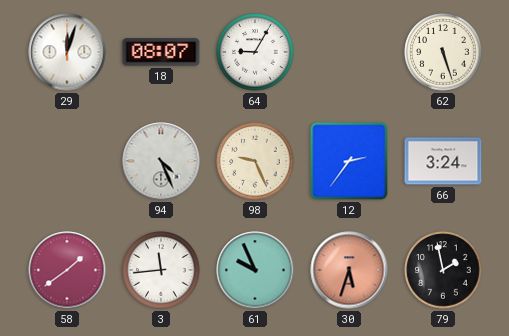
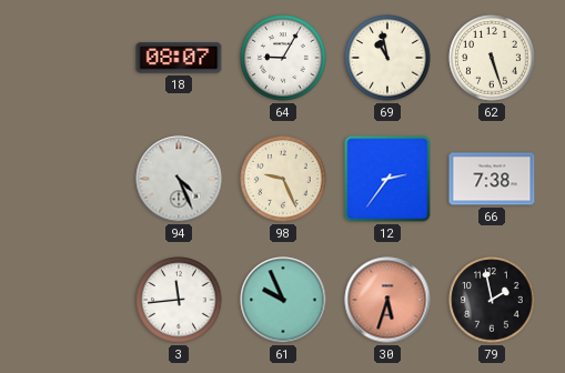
29: 12:03 -> none
69: none -> 10:58
66: 3:24 -> 7:38
58: 1:39 -> none
